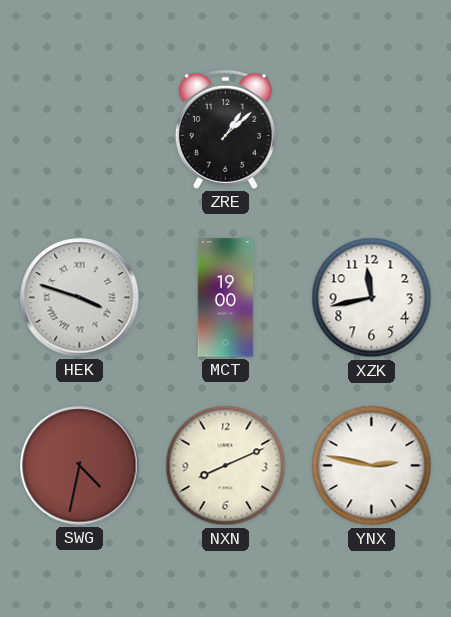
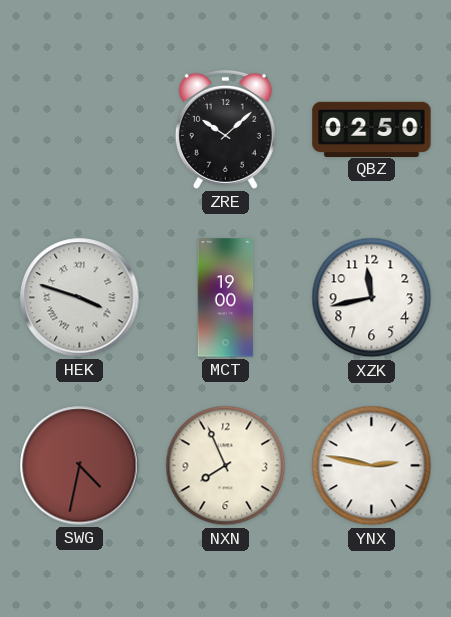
ZRE: 1:08 -> 10:08
QBZ: none -> 02:50
NXN: 8:11 -> 7:56
